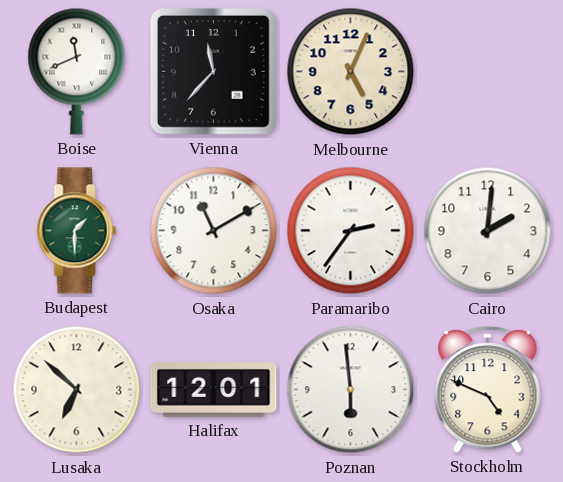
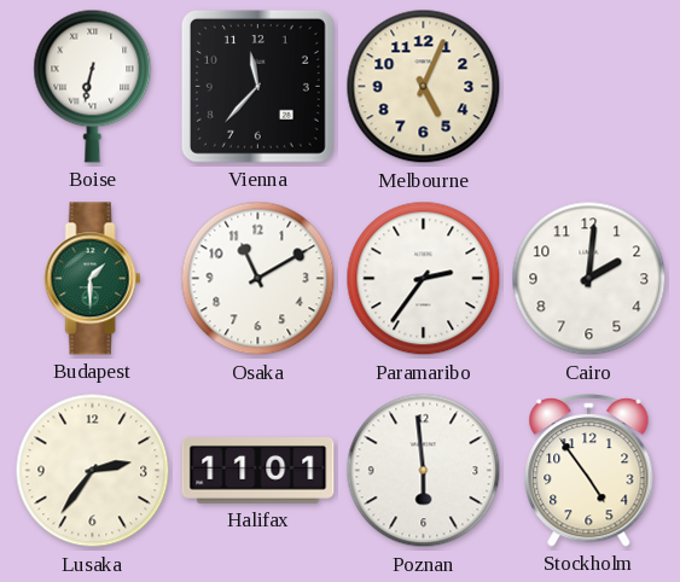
Boise: 11:41 -> 6:32
Lusaka: 6:52 -> 2:36
Halifax: 12:01 -> 11:01
Stockholm: 4:49 -> 4:54
